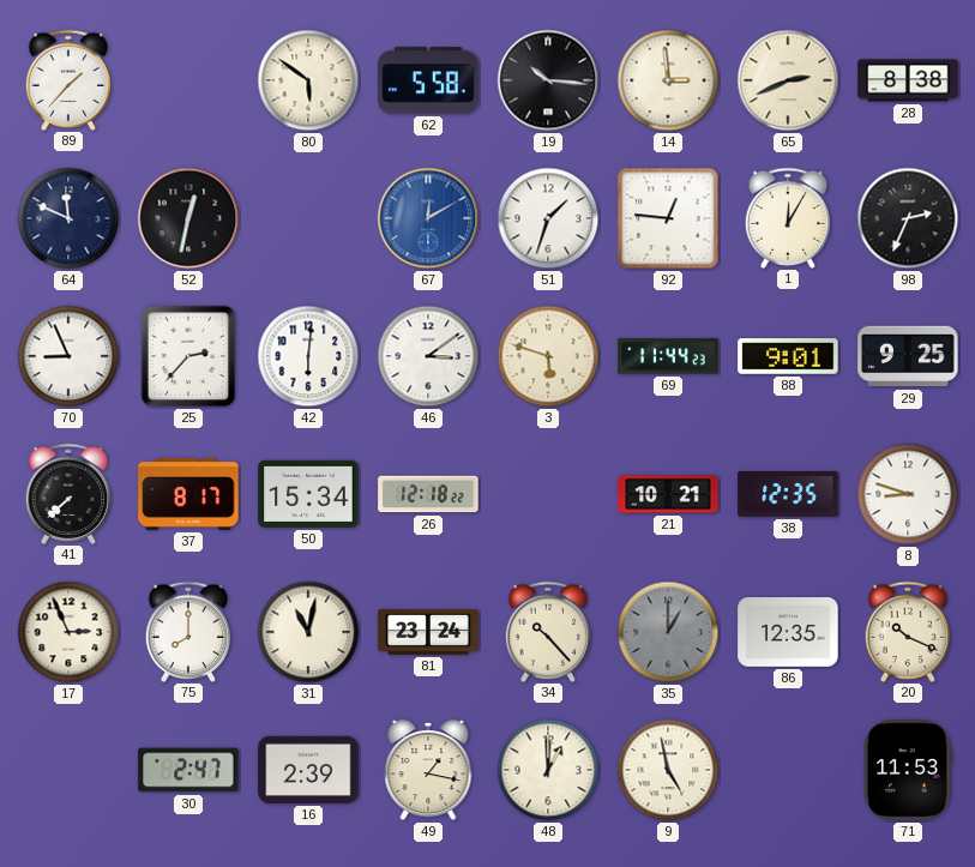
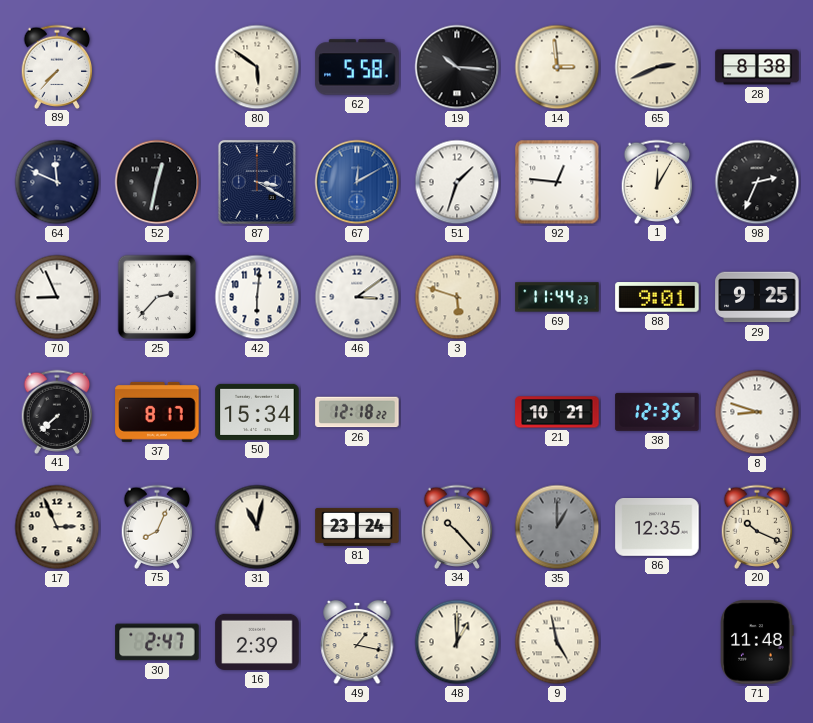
89: 1:37 -> 7:37
87: none -> 3:20
75: 8:00 -> 8:04
71: 11:53 -> 11:48
